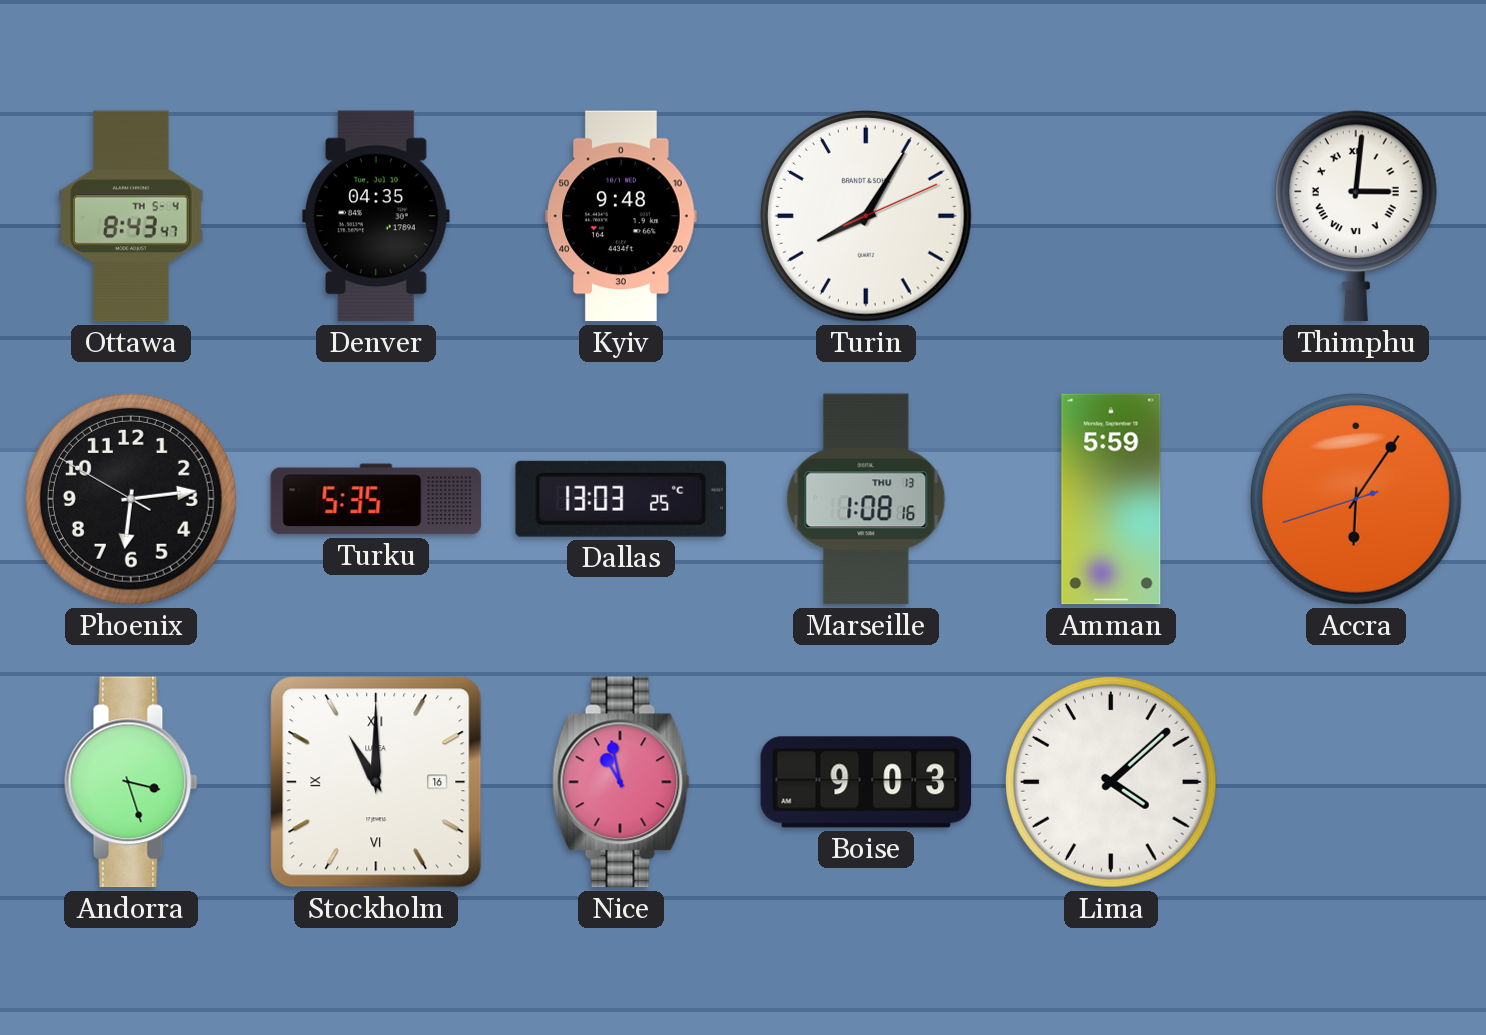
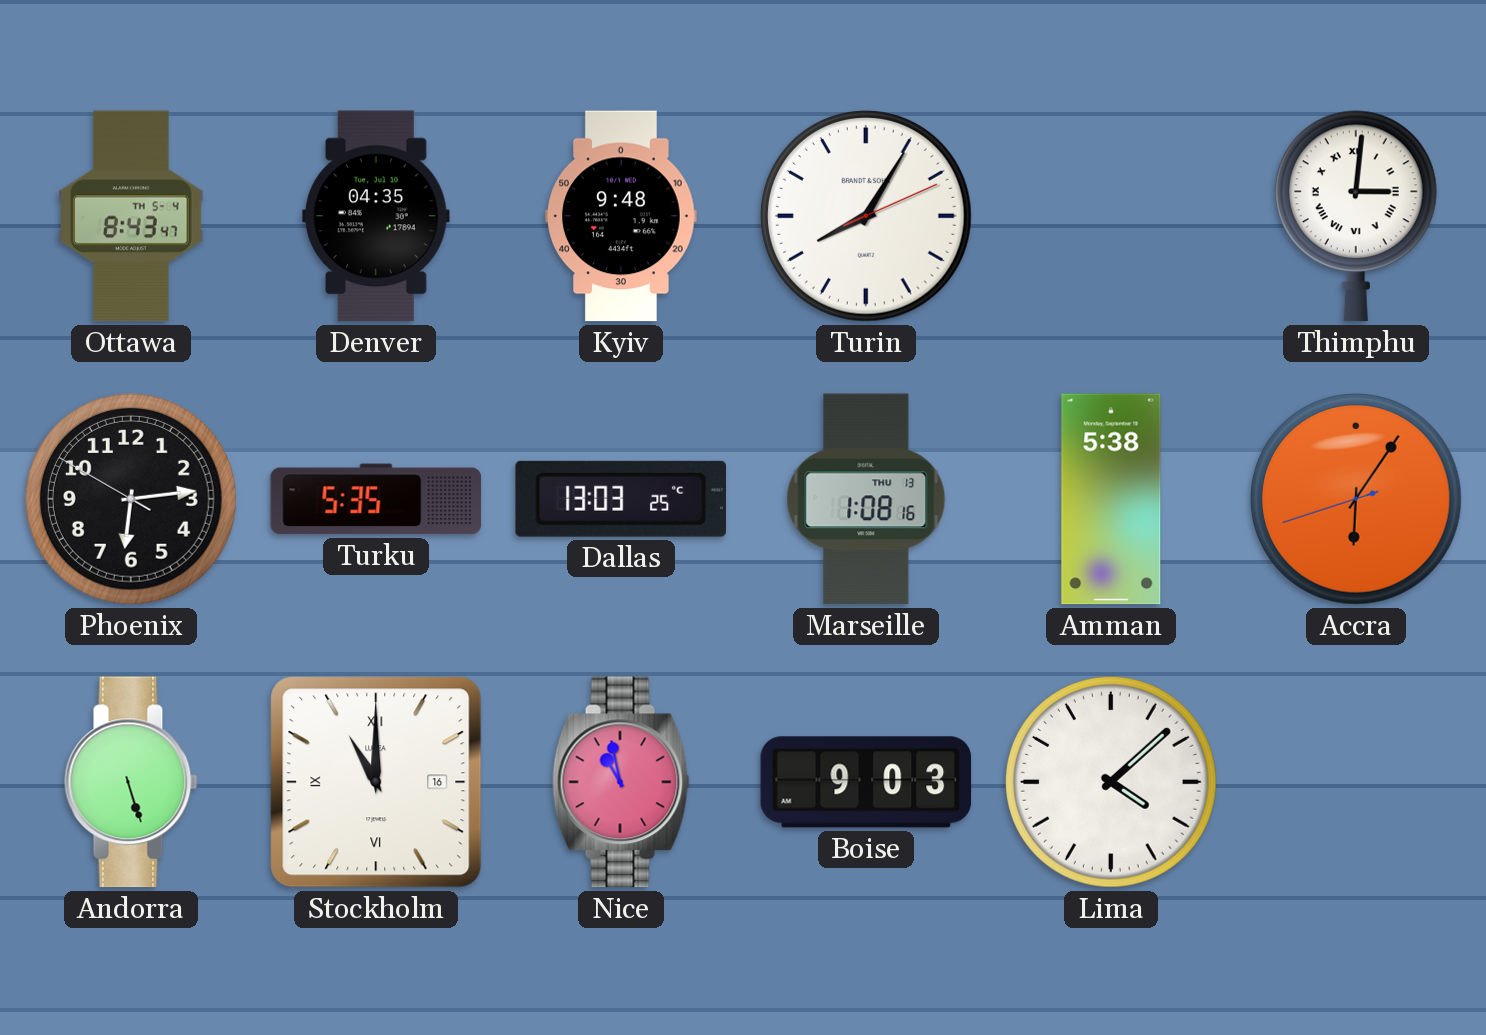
Amman: 5:59 -> 5:38
Andorra: 3:27 -> 5:27
